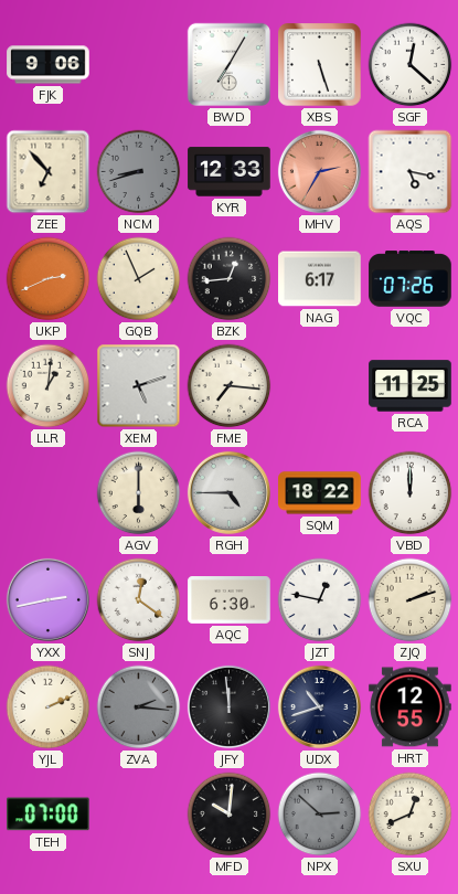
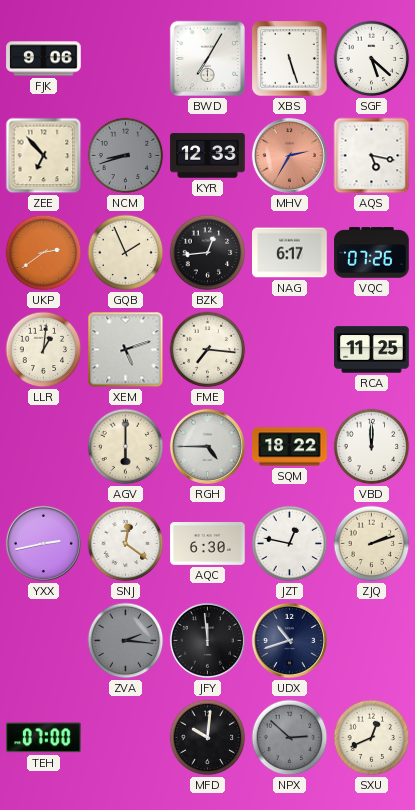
SGF: 12:22 -> 5:22
UKP: 2:41 -> 2:39
YJL: 2:11 -> none
HRT: 12:55 -> none
